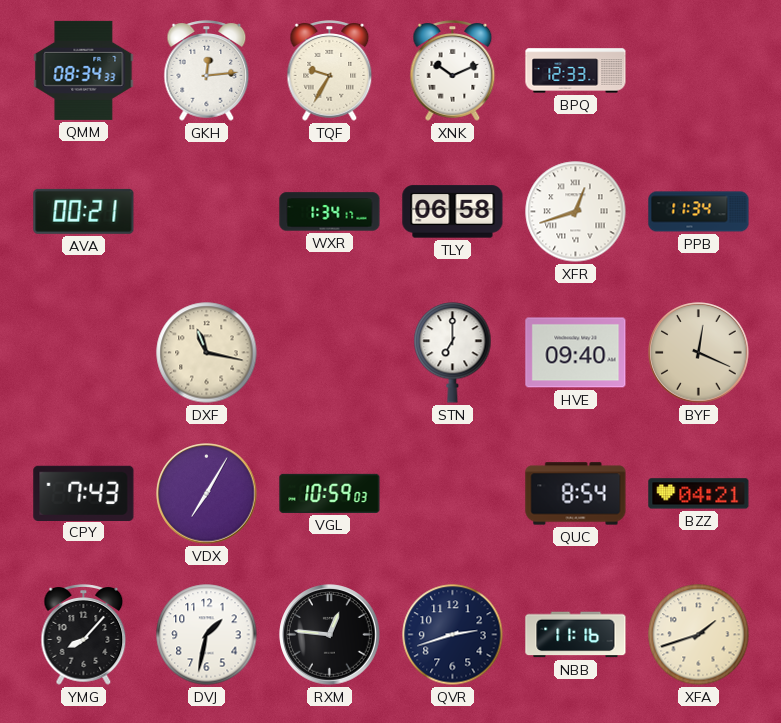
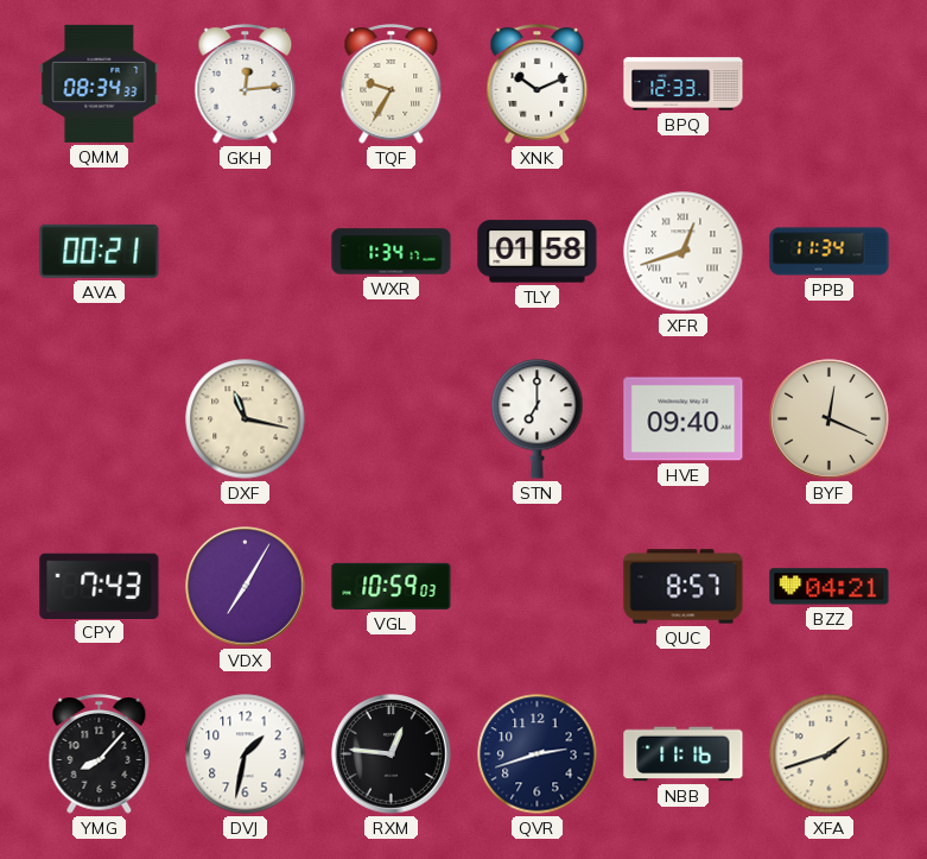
TLY: 06:58 -> 01:58
QUC: 8:54 -> 8:57
